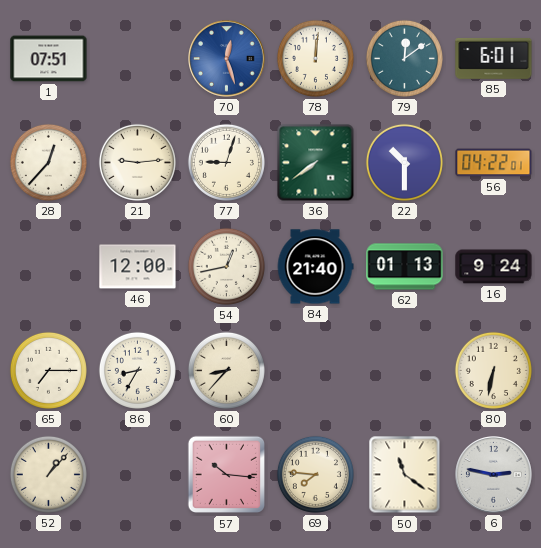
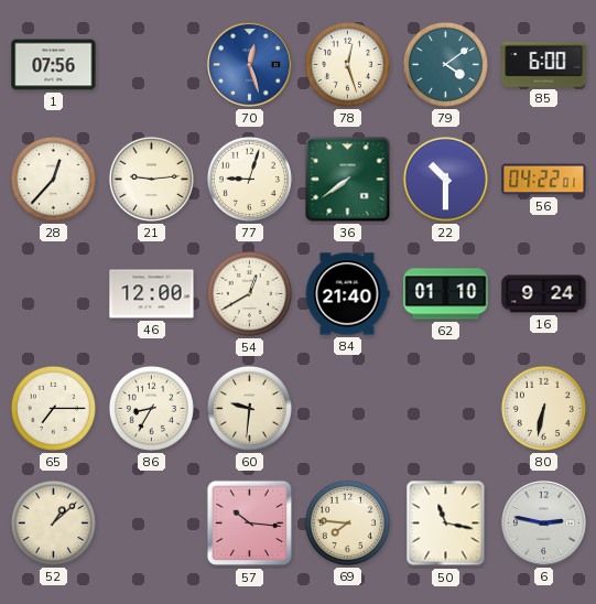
1: 07:51 -> 07:56
78: 12:01 -> 12:27
79: 12:09 -> 4:09
85: 6:01 -> 6:00
54: 12:43 -> 12:40
62: 01:13 -> 01:10
60: 8:37 -> 9:31
52: 1:07 -> 1:08
50: 11:21 -> 11:17
